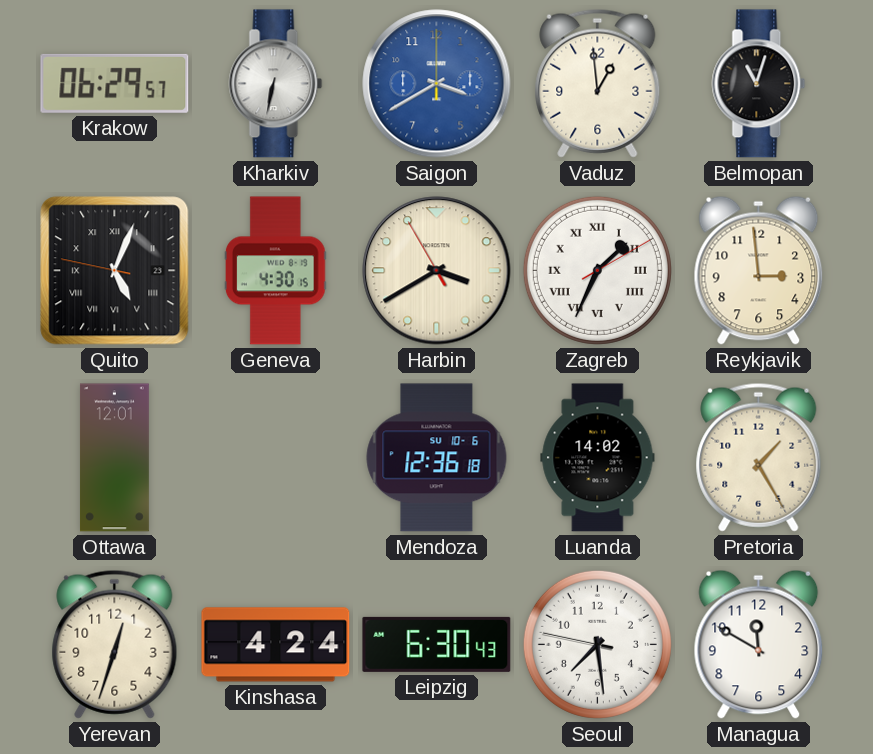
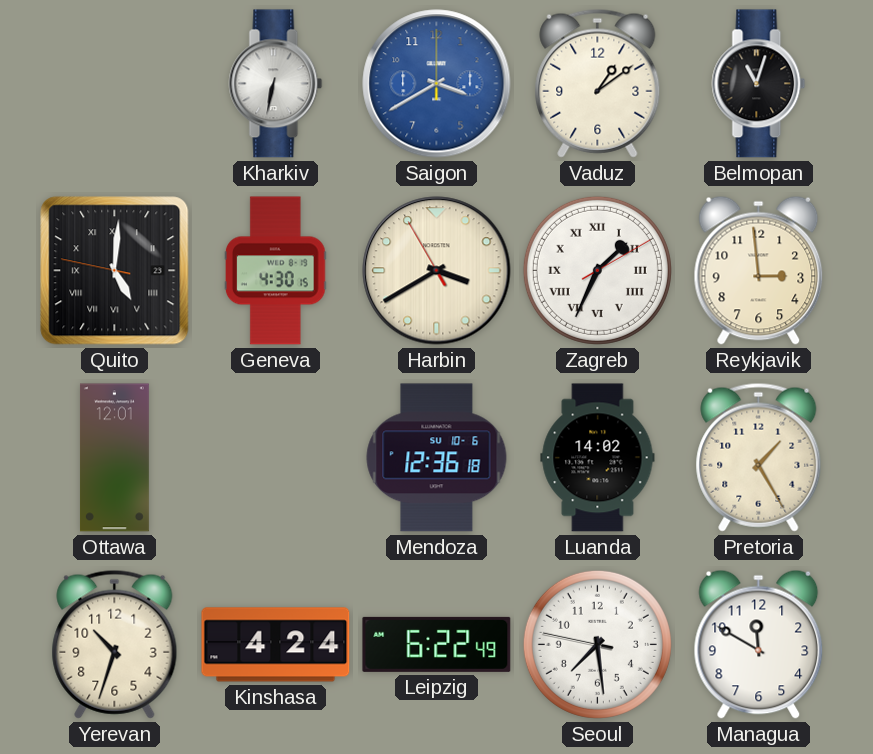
Krakow: 06:29 -> none
Vaduz: 12:59 -> 1:09
Quito: 5:03 -> 5:00
Yerevan: 12:33 -> 10:33
Leipzig: 6:30 -> 6:22
